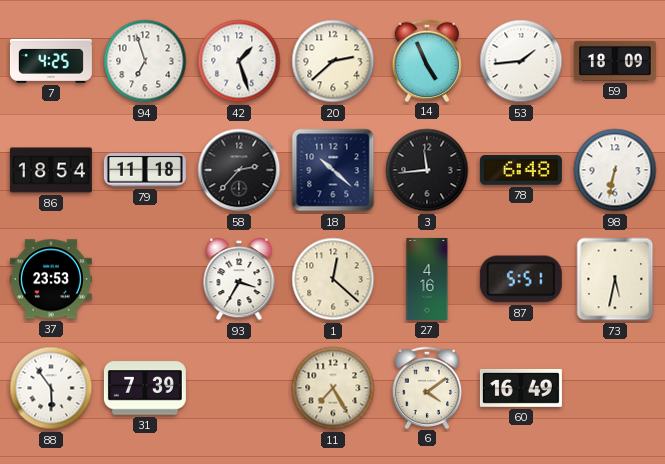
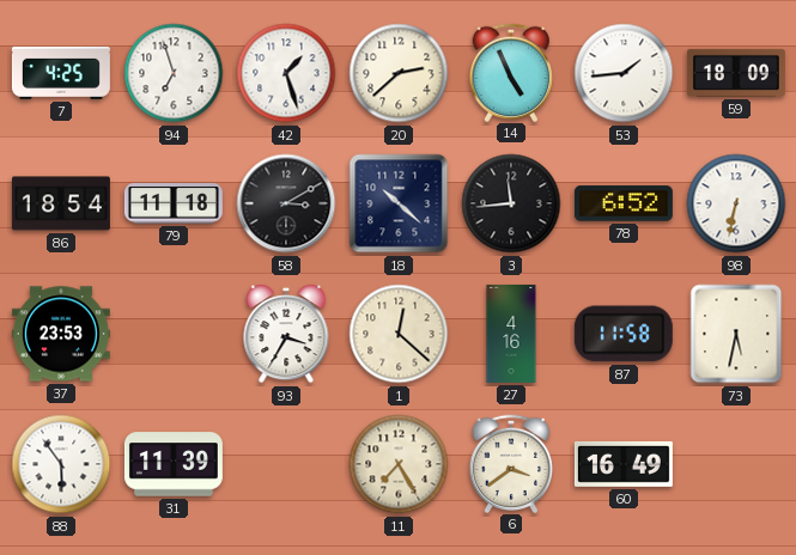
58: 2:37 -> 3:10
78: 6:48 -> 6:52
87: 5:51 -> 11:58
31: 7:39 -> 11:39
6: 4:09 -> 3:39
